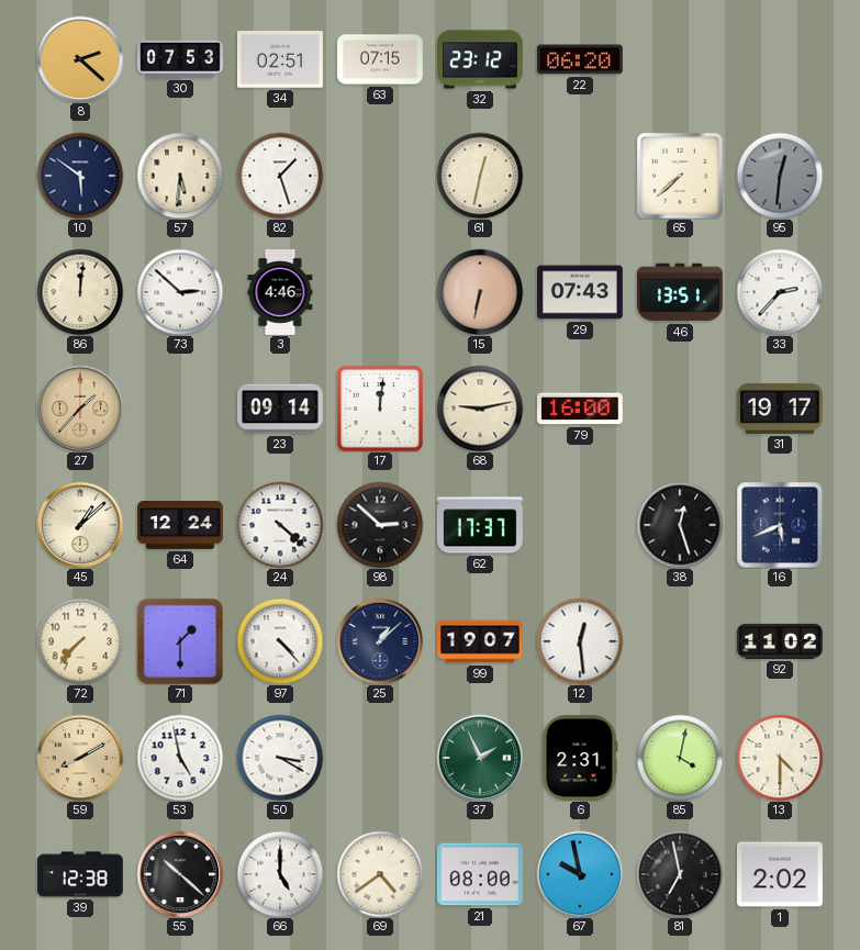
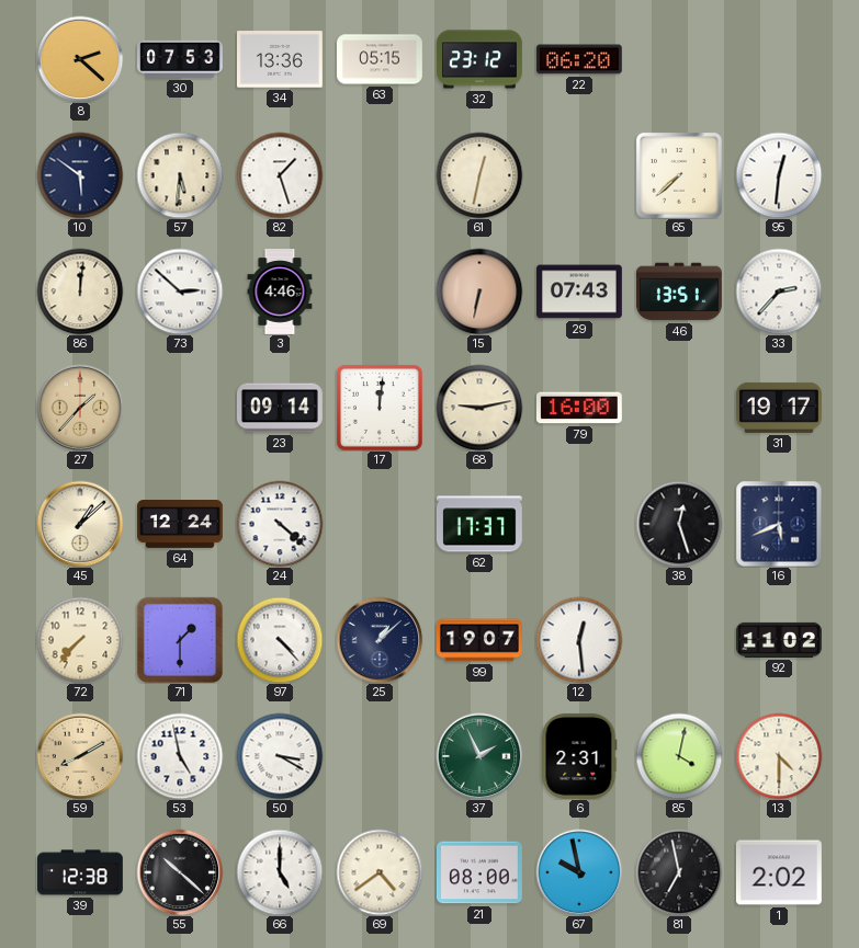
34: 02:51 -> 13:36
63: 07:15 -> 05:15
95 dial: grey -> white
98: 2:52 -> none
